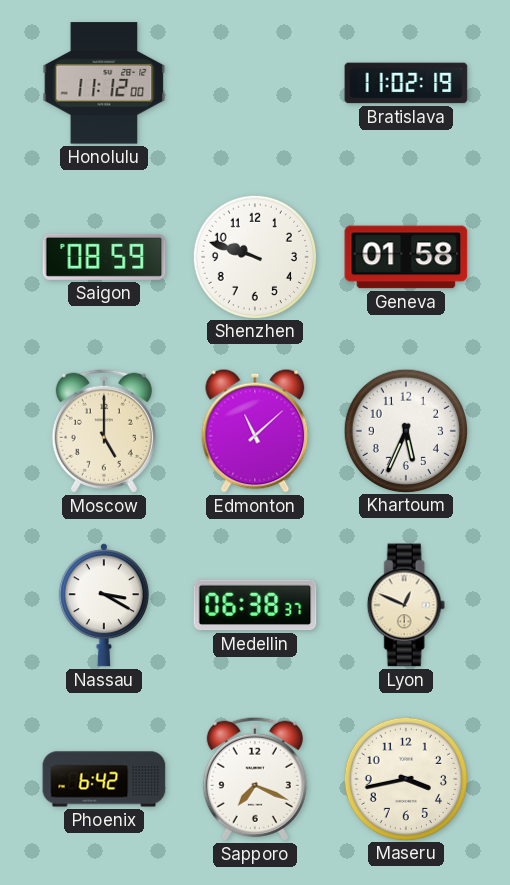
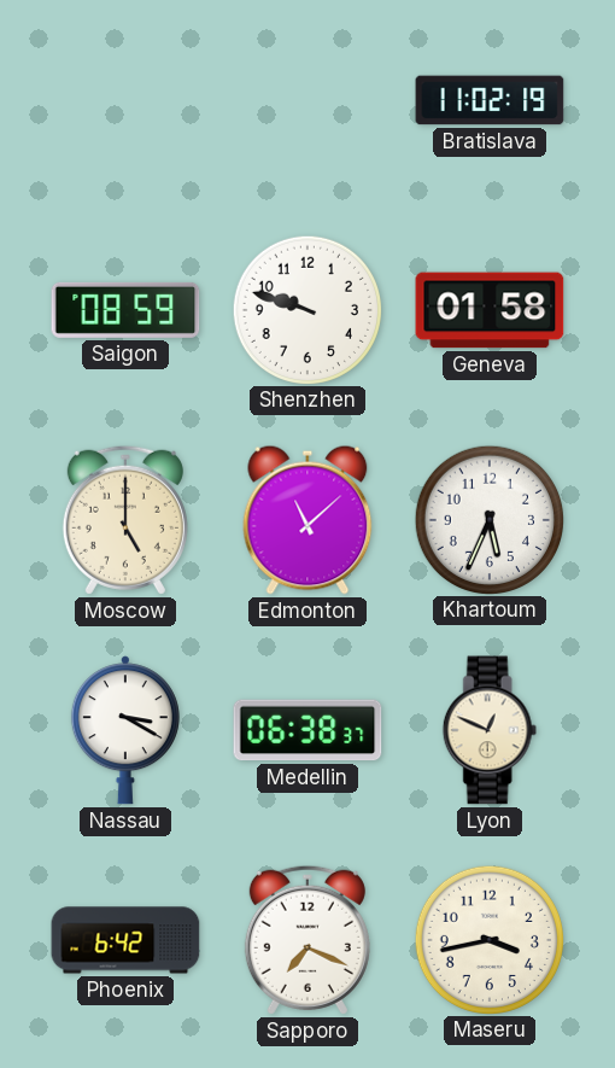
Honolulu: 11:12 -> none
